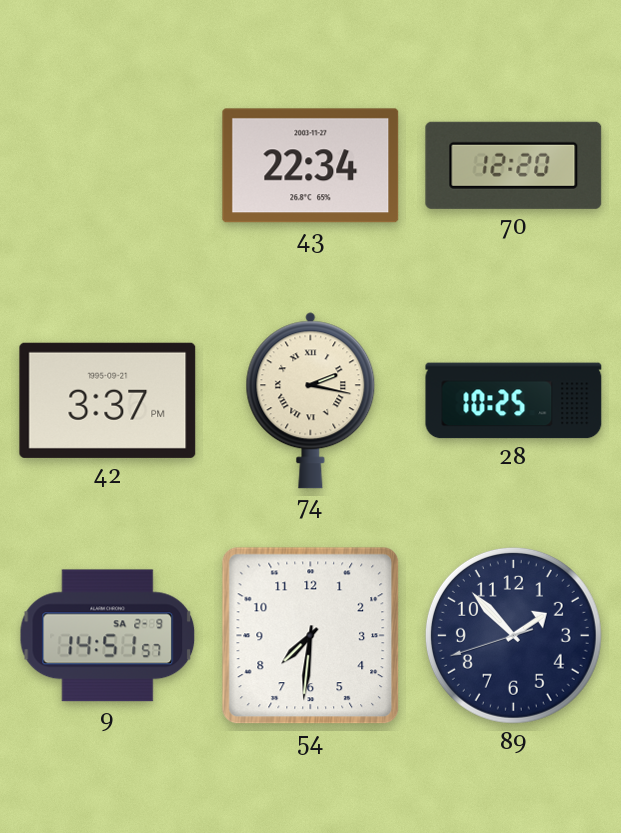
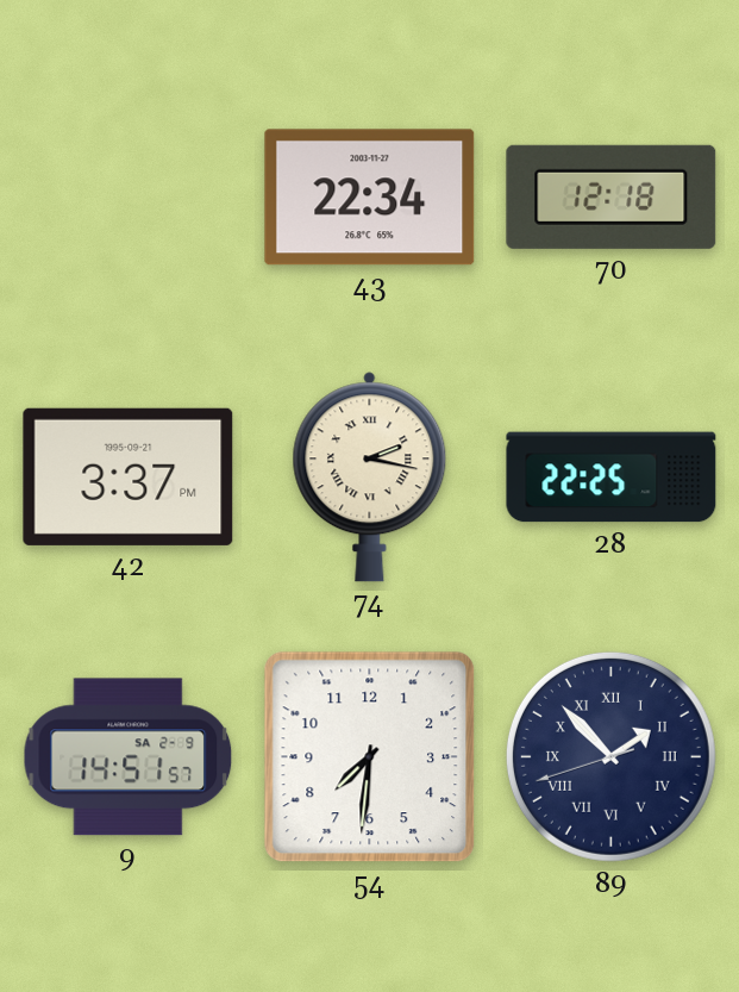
70: 12:20 -> 12:18
28: 10:25 -> 22:25
89 numerals: Arabic -> Roman
